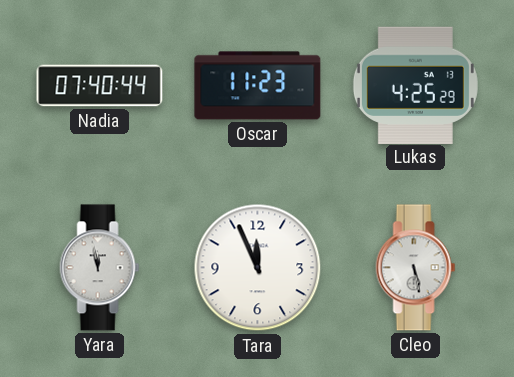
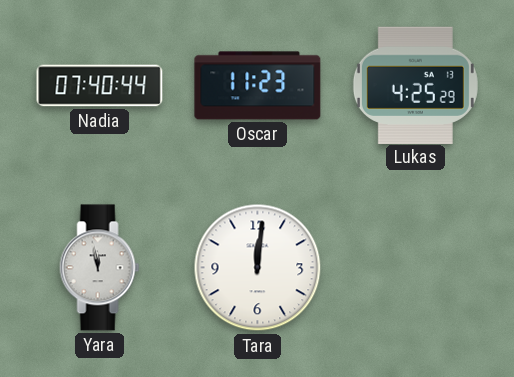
Tara: 11:56 -> 12:01
Cleo: 5:28 -> none
